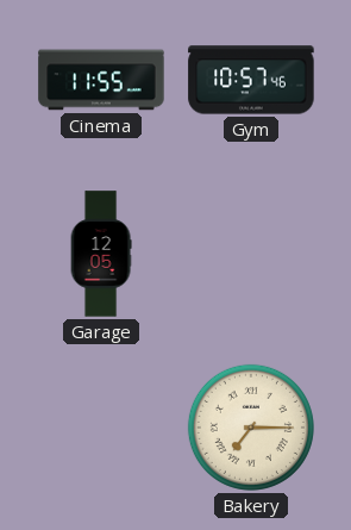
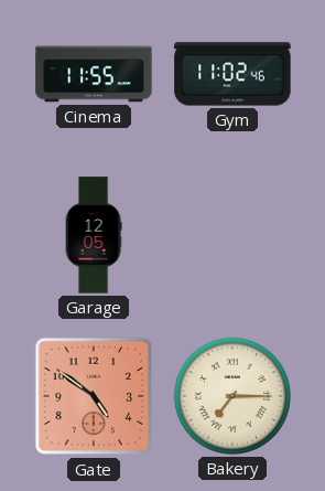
Gym: 10:57 -> 11:02
Gate: none -> 4:51
